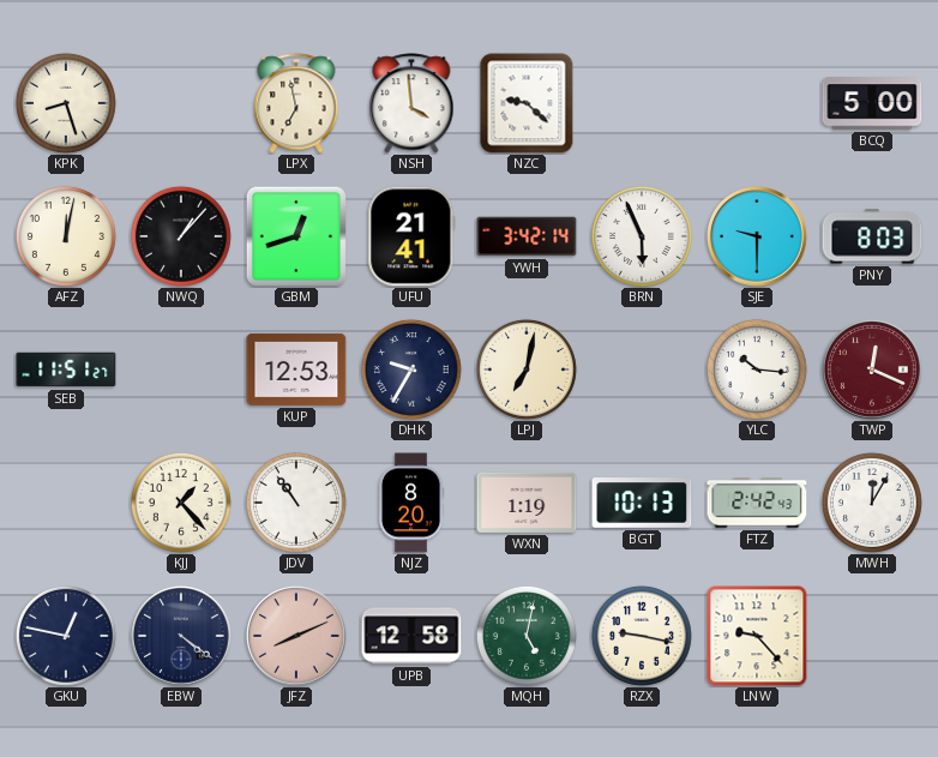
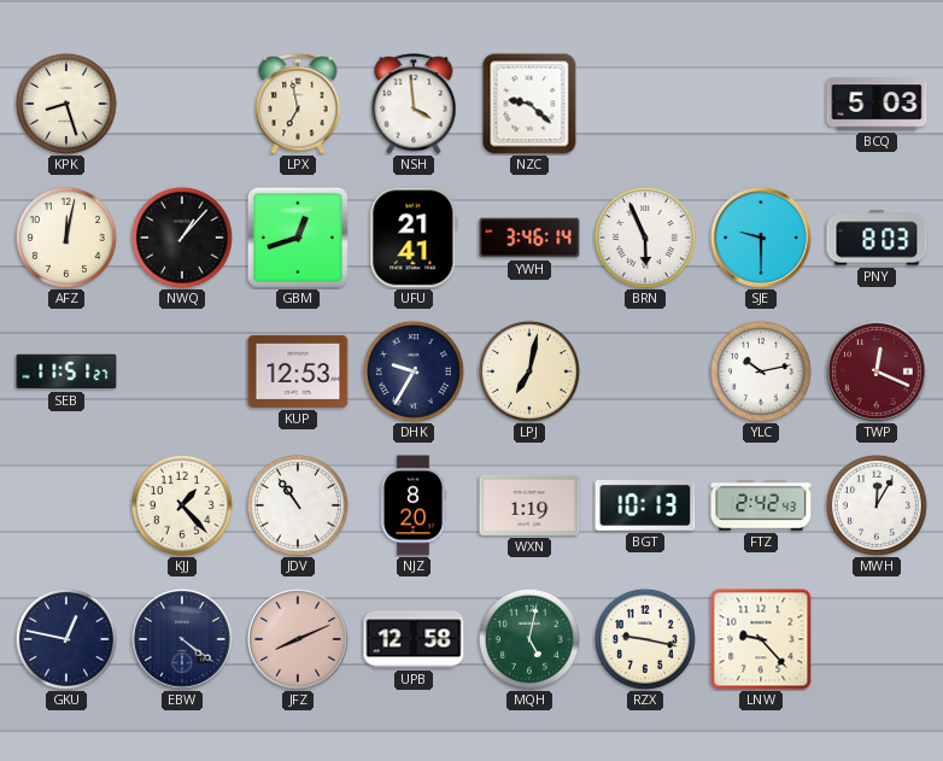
BCQ: 5:00 -> 5:03
YWH: 3:42 -> 3:46
YLC: 10:16 -> 10:13
